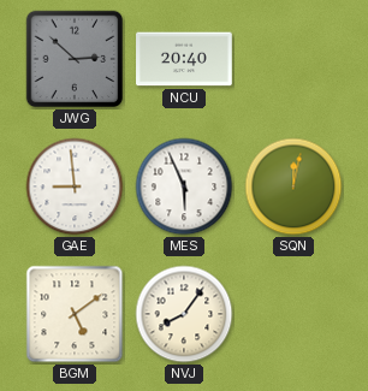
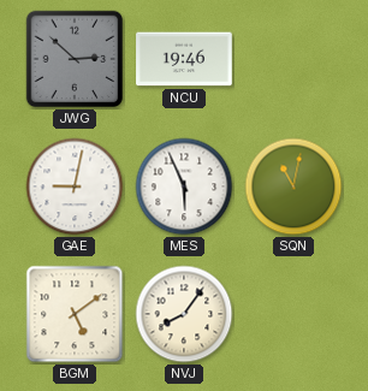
NCU: 20:40 -> 19:46
GAE: 8:59 -> 9:02
SQN: 12:02 -> 11:02
